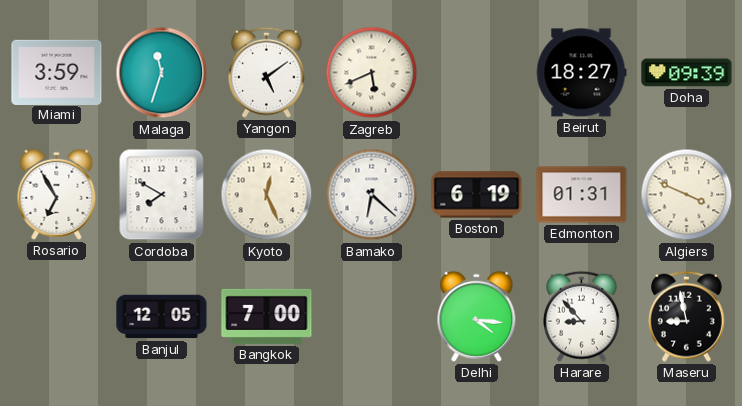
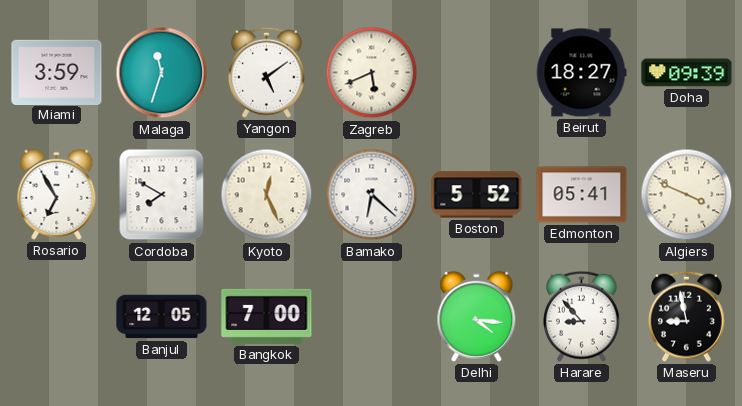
Boston: 6:19 -> 5:52
Edmonton: 01:31 -> 05:41
